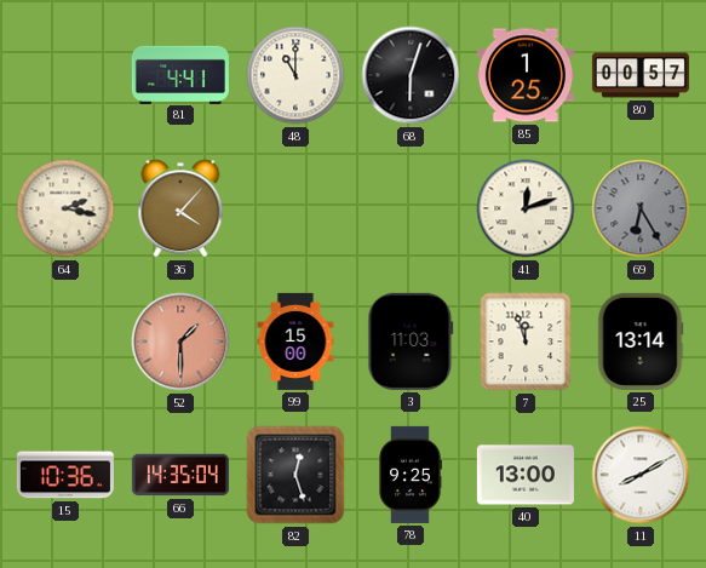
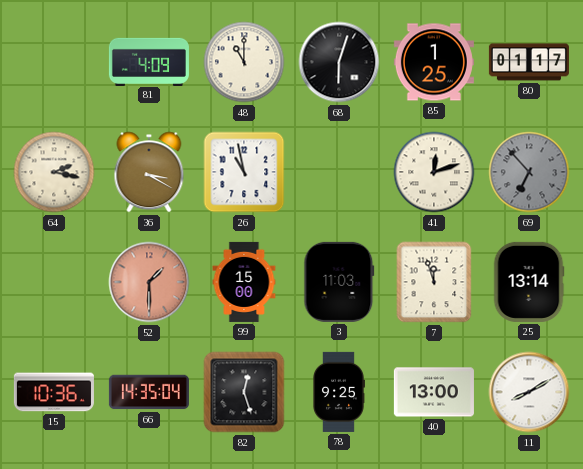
81: 4:41 -> 4:09
80: 00:57 -> 01:17
36: 4:07 -> 3:20
26: none -> 10:58
69: 6:25 -> 6:53
